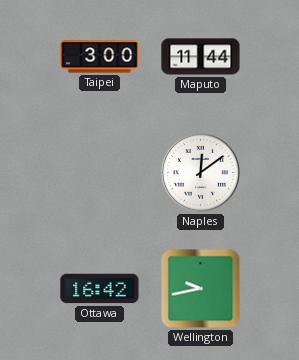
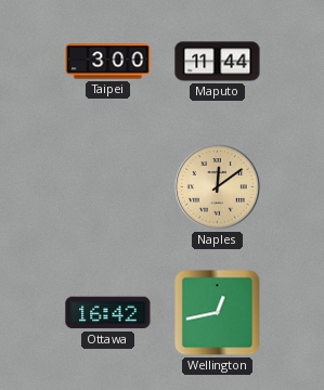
Naples dial: white -> champagne
Wellington: 9:43 -> 12:43
